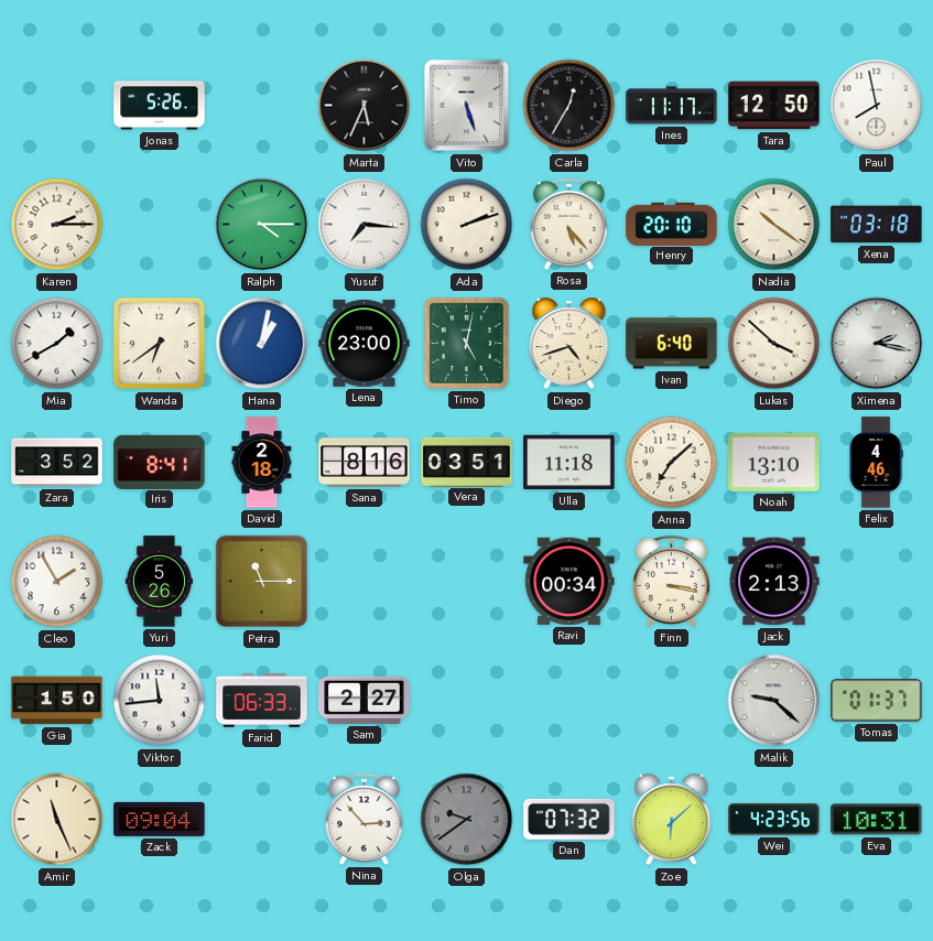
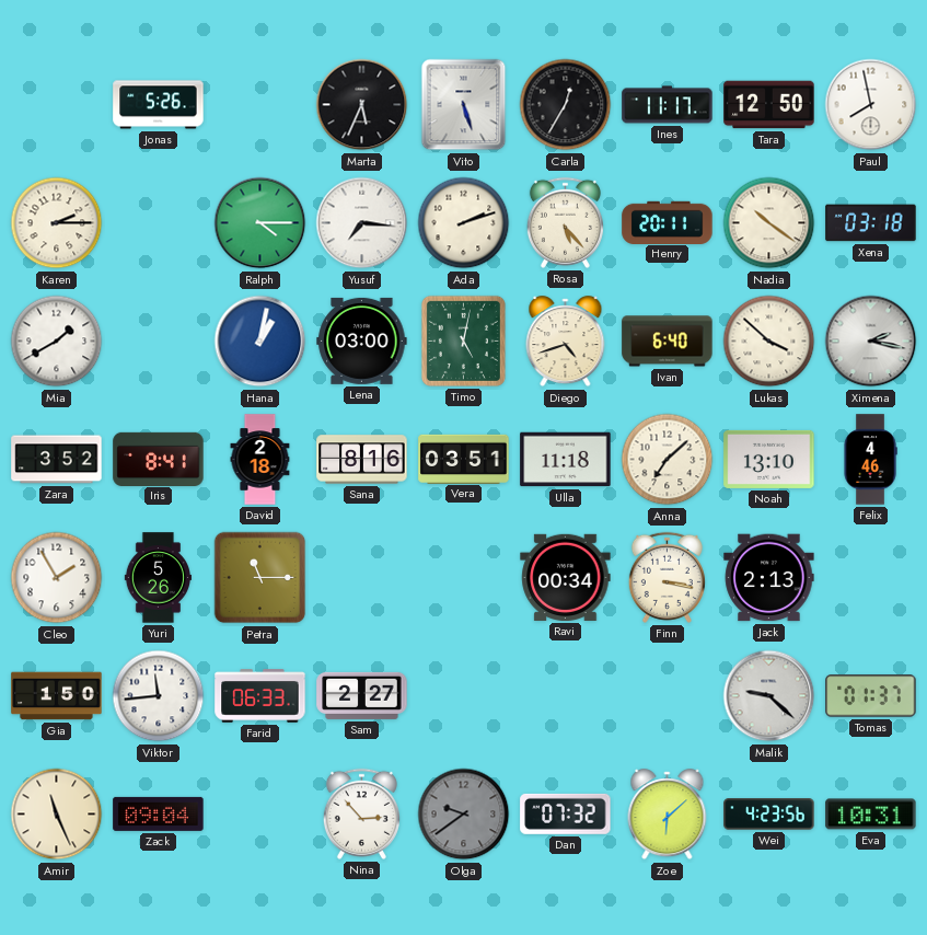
Henry: 20:10 -> 20:11
Wanda: 6:39 -> none
Lena: 23:00 -> 03:00
